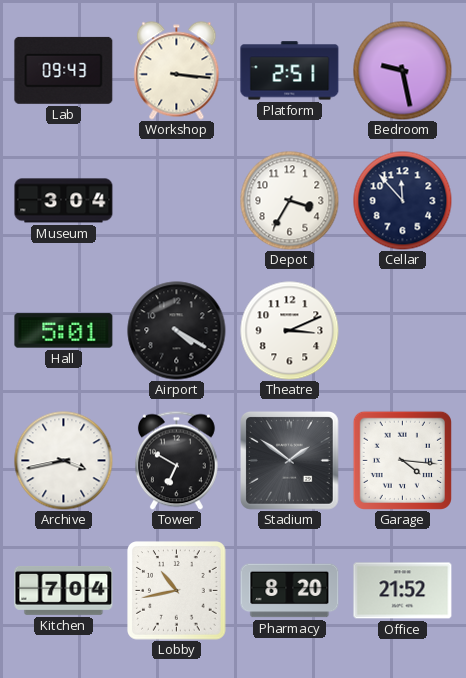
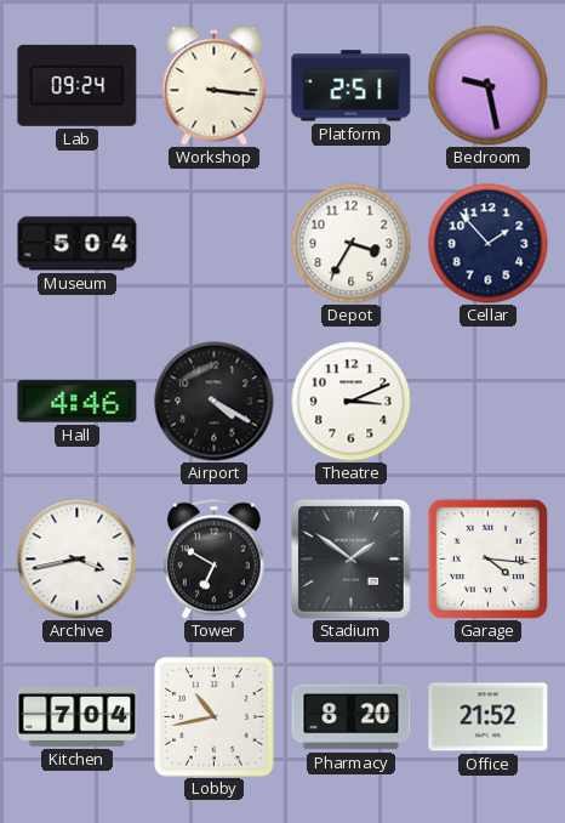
Lab: 09:43 -> 09:24
Museum: 3:04 -> 5:04
Cellar: 11:53 -> 1:53
Hall: 5:01 -> 4:46
